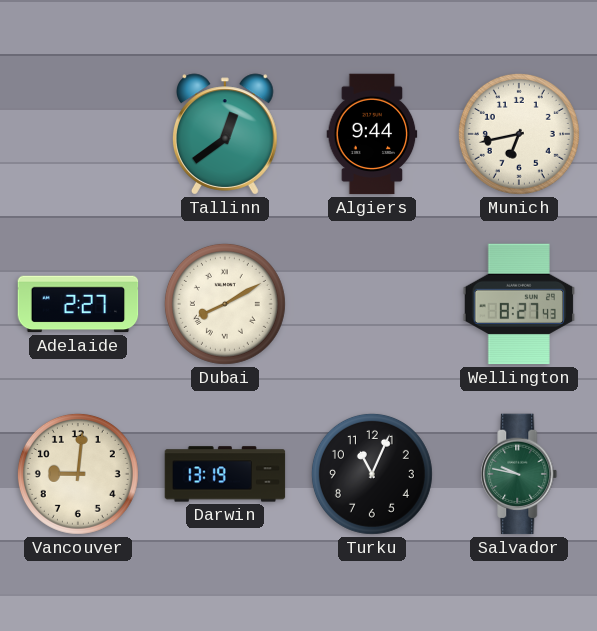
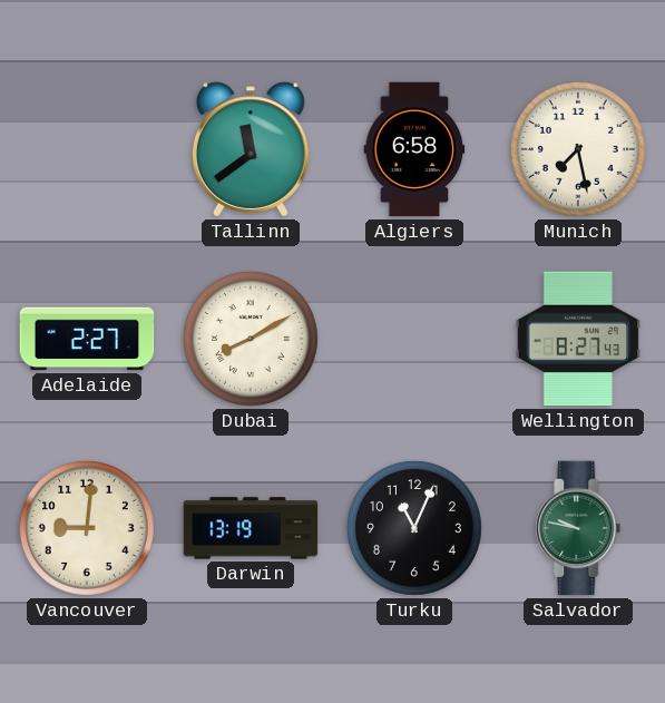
Tallinn: 12:39 -> 11:39
Algiers: 9:44 -> 6:58
Munich: 6:43 -> 7:28
